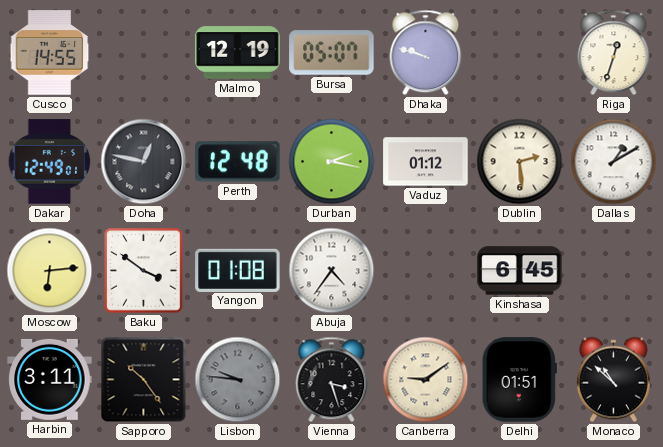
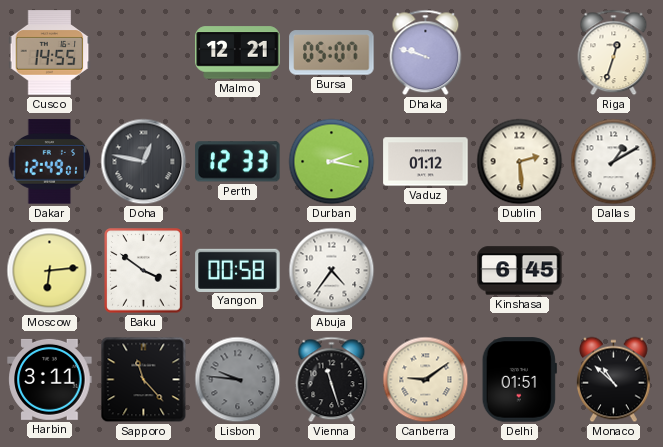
Malmo: 12:19 -> 12:21
Perth: 12:48 -> 12:33
Yangon: 01:08 -> 00:58
Sapporo: 10:24 -> 11:23
Vienna: 3:27 -> 11:27
